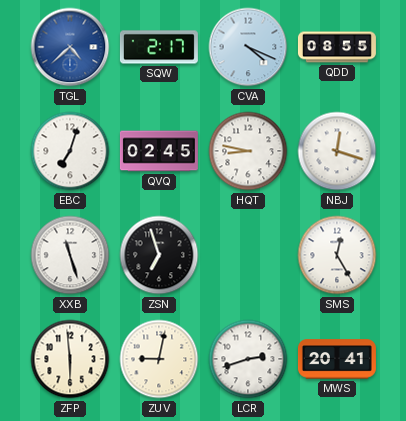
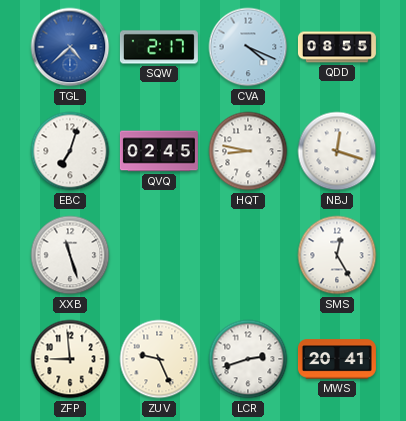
ZSN: 6:57 -> none
ZFP: 5:59 -> 8:59
ZUV: 9:02 -> 9:26
